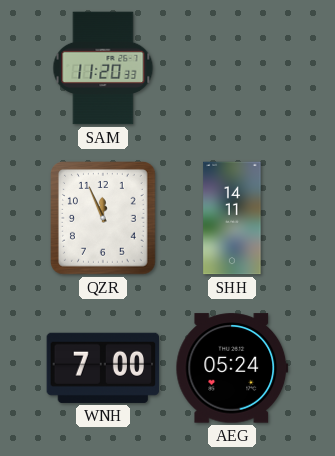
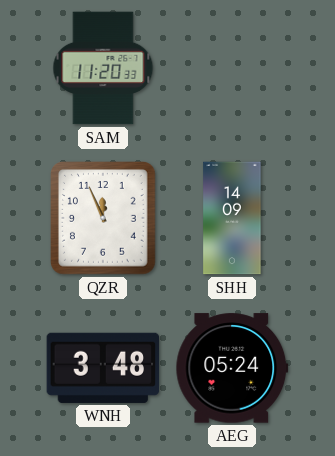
SHH: 14:11 -> 14:09
WNH: 7:00 -> 3:48
